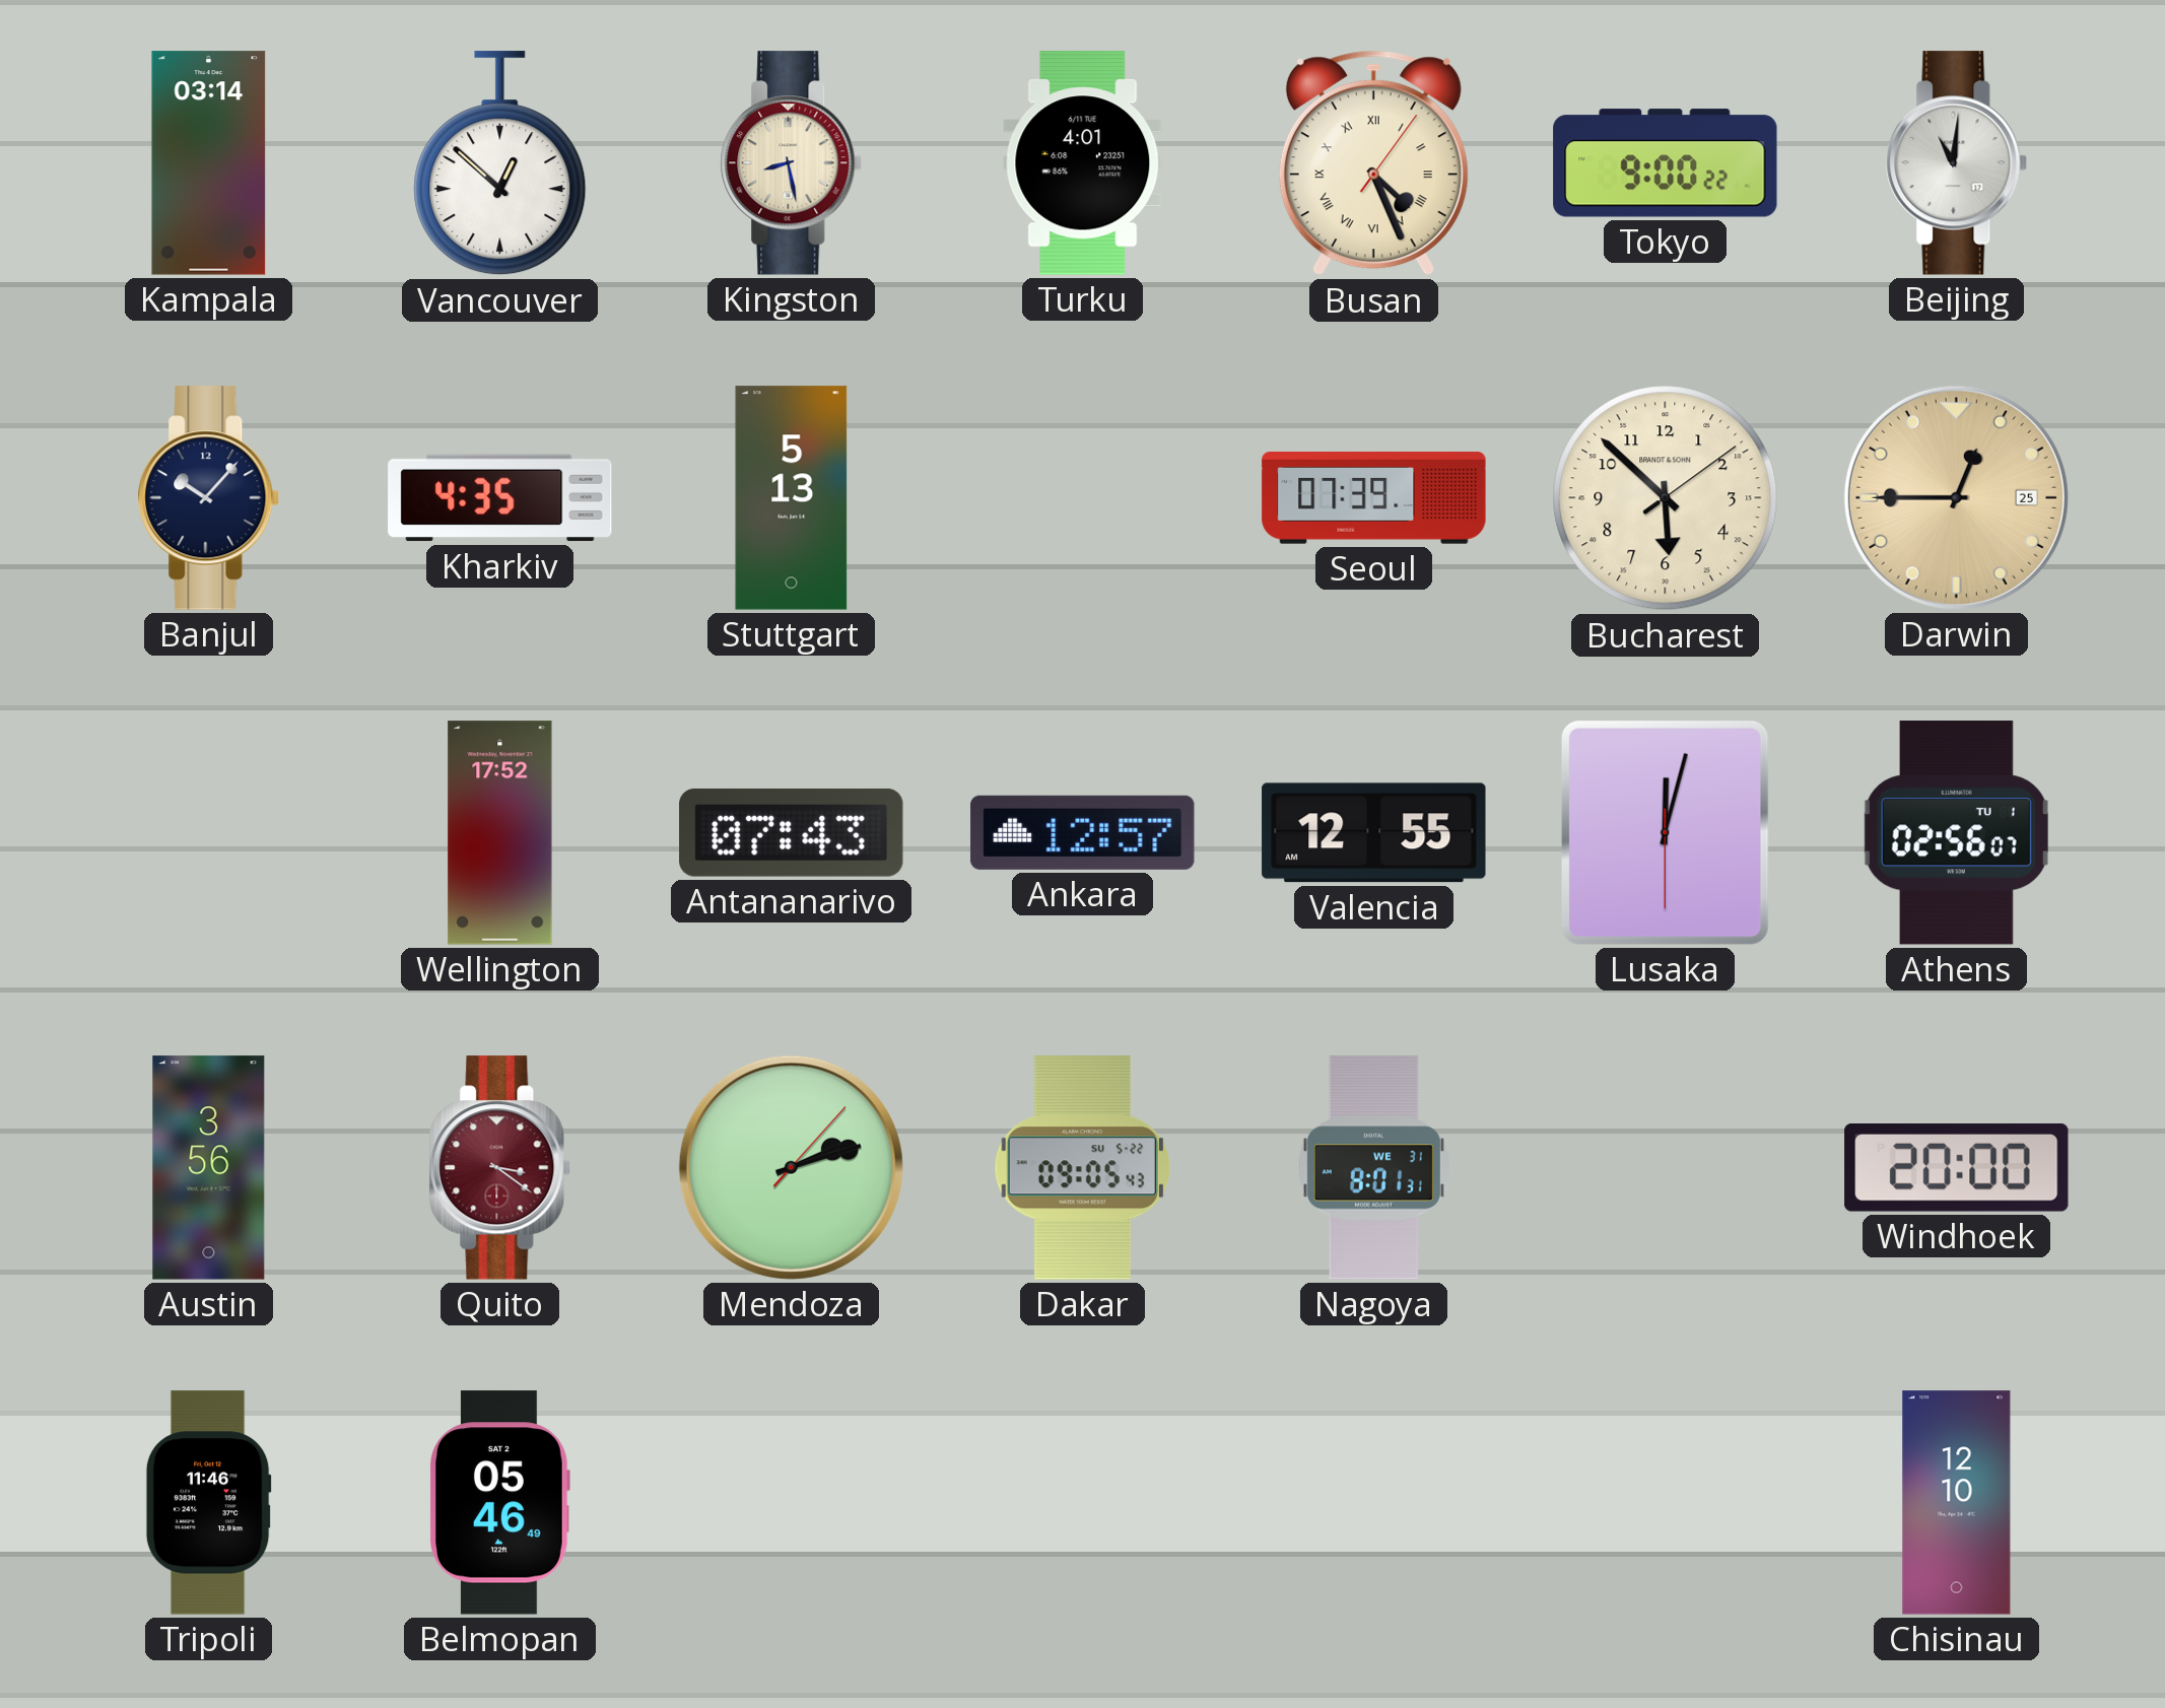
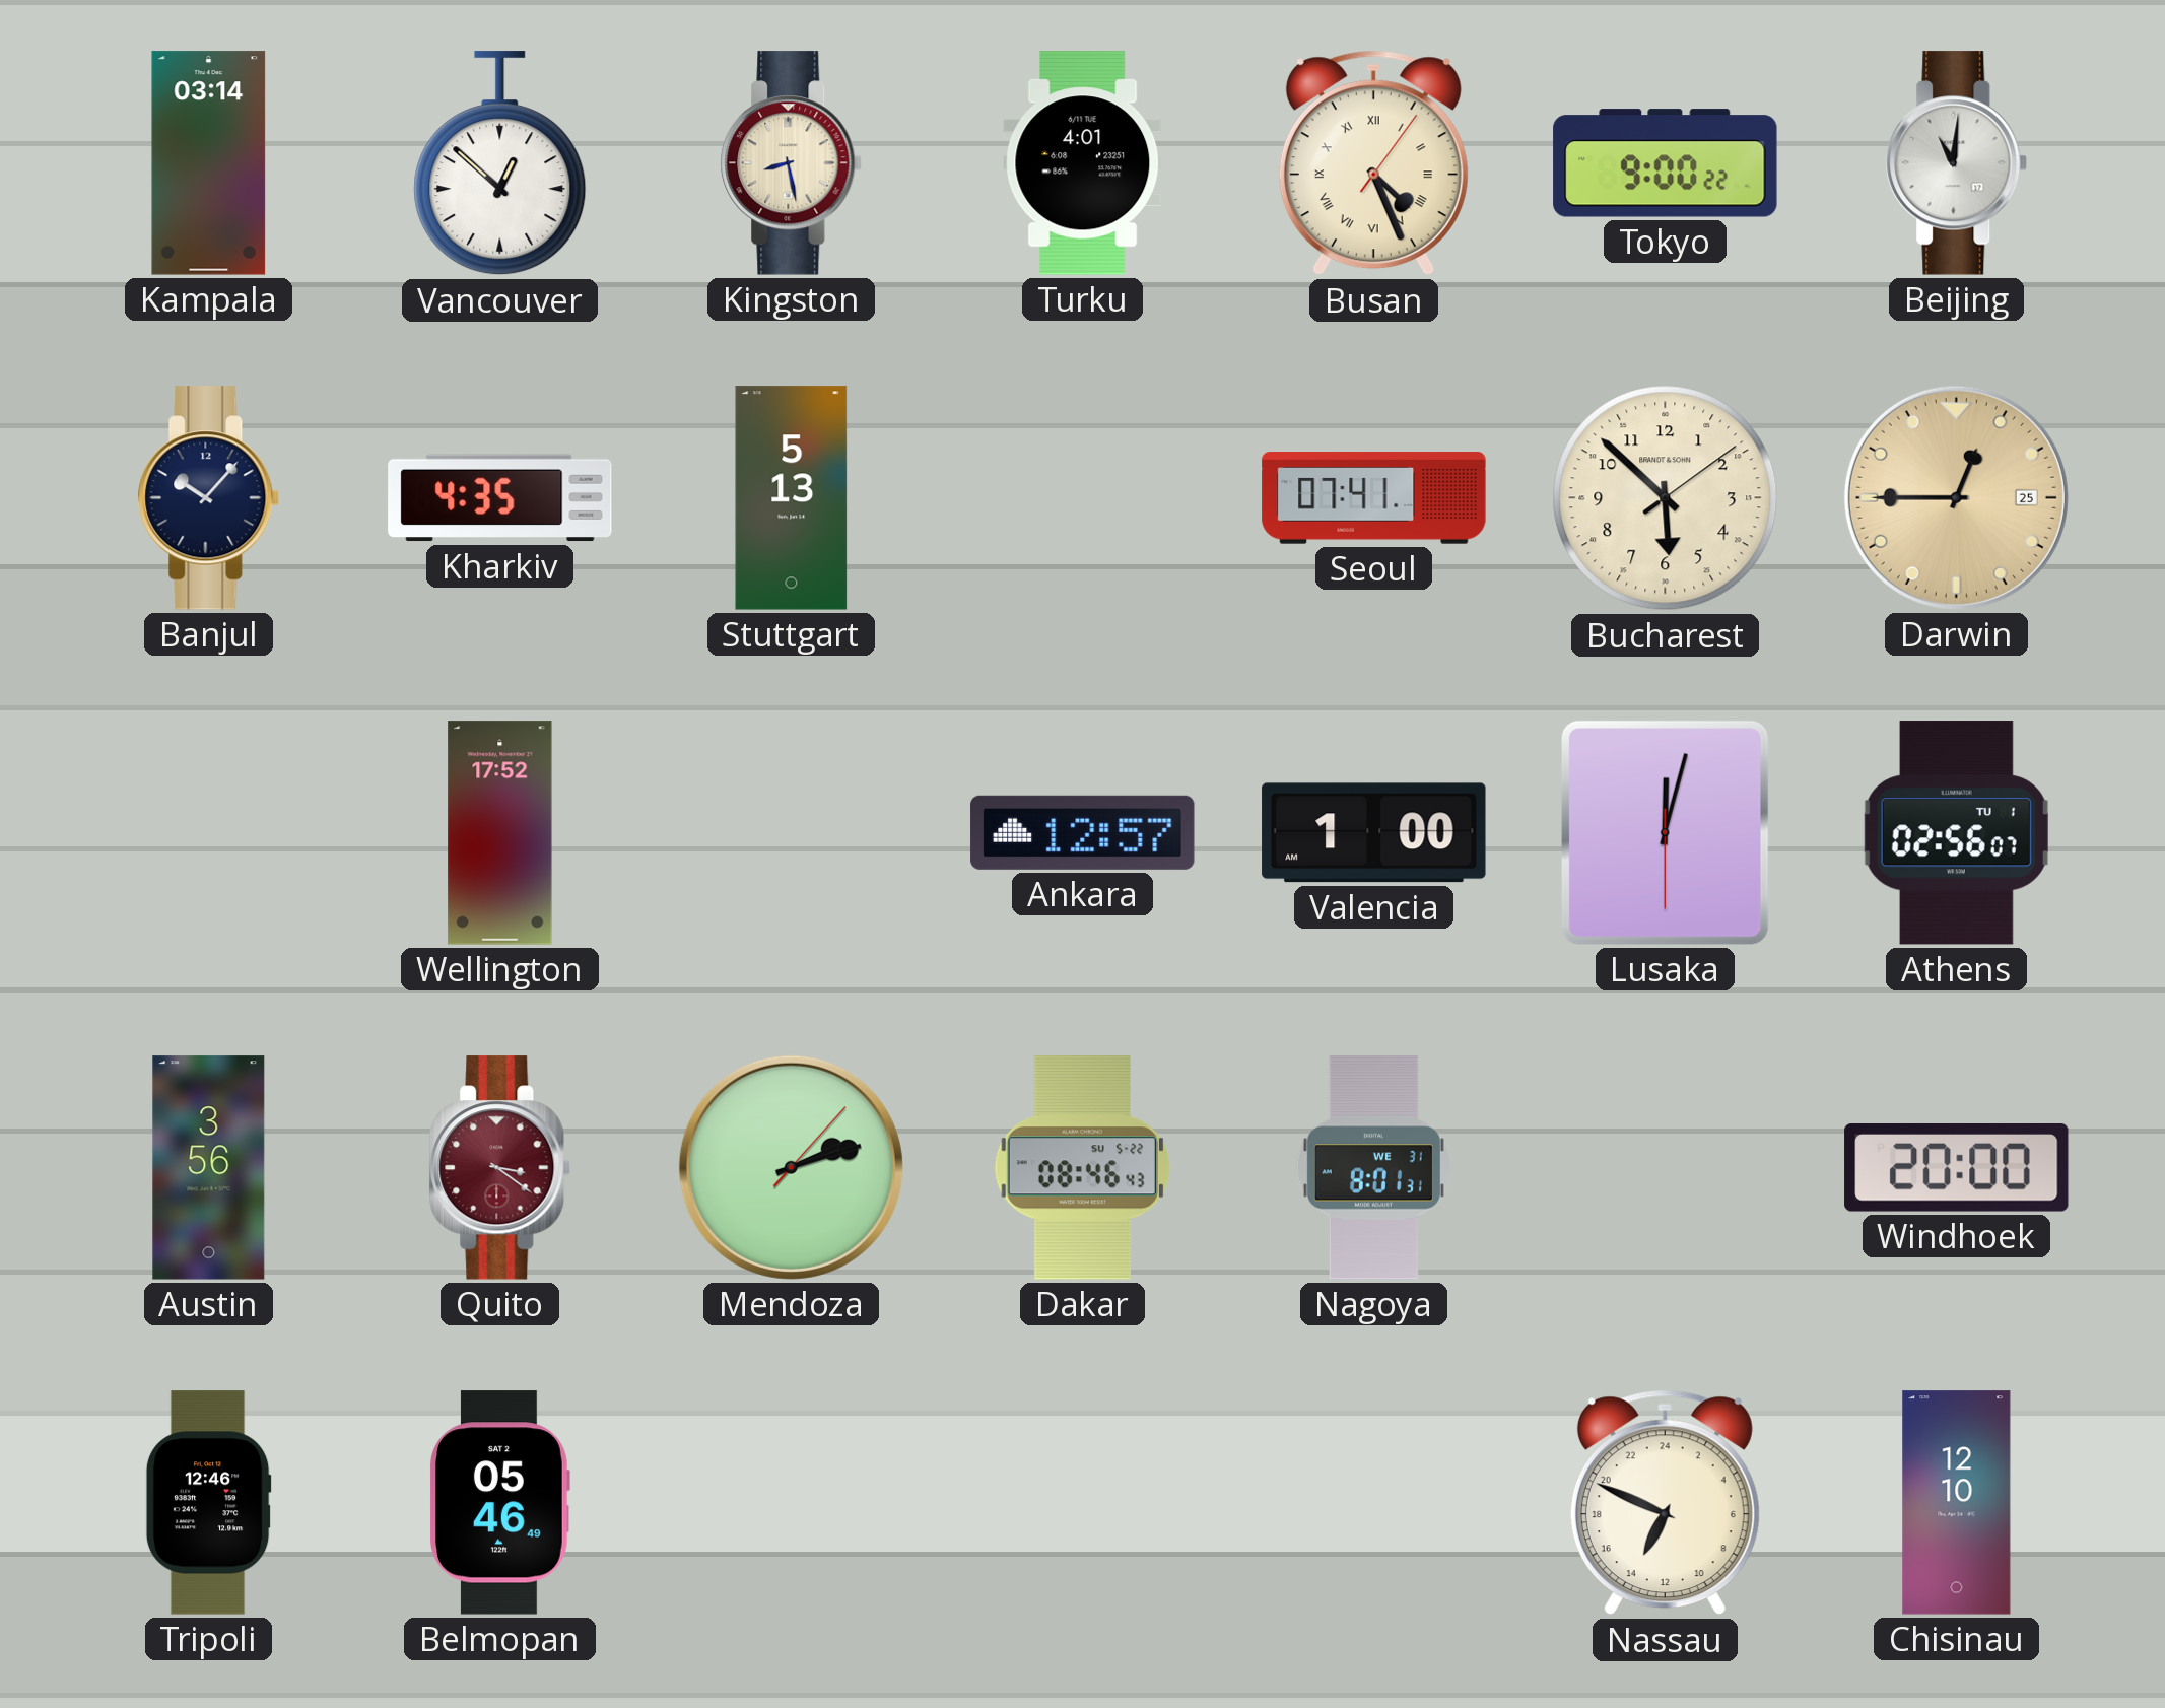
Seoul: 07:39 -> 07:41
Antananarivo: 07:43 -> none
Valencia: 12:55 -> 1:00
Dakar: 09:05 -> 08:46
Tripoli: 11:46 -> 12:46
Nassau: none -> 13:49
